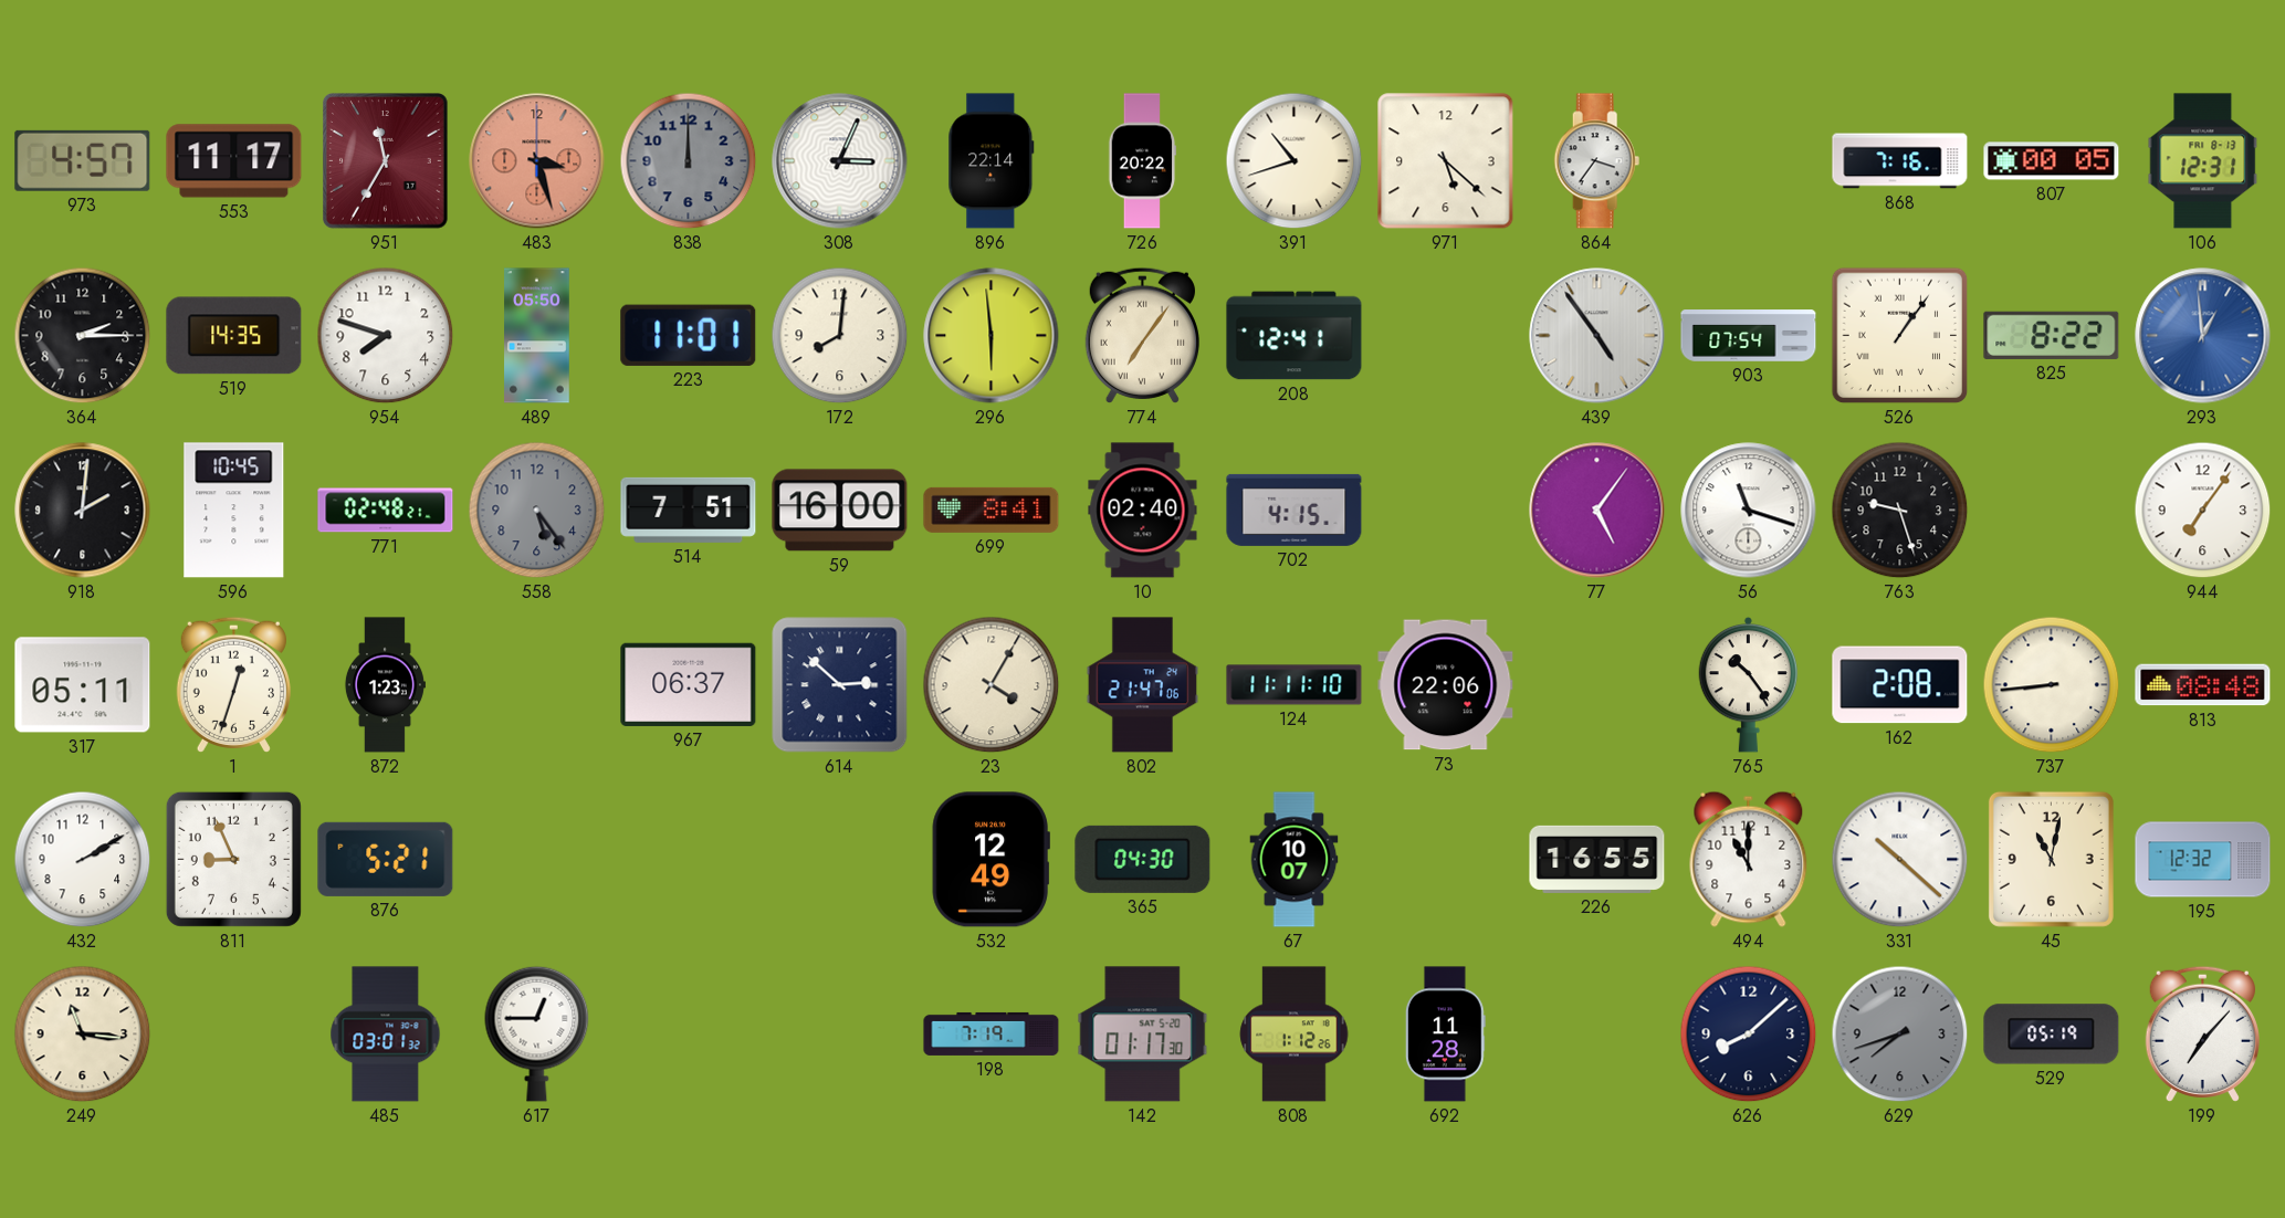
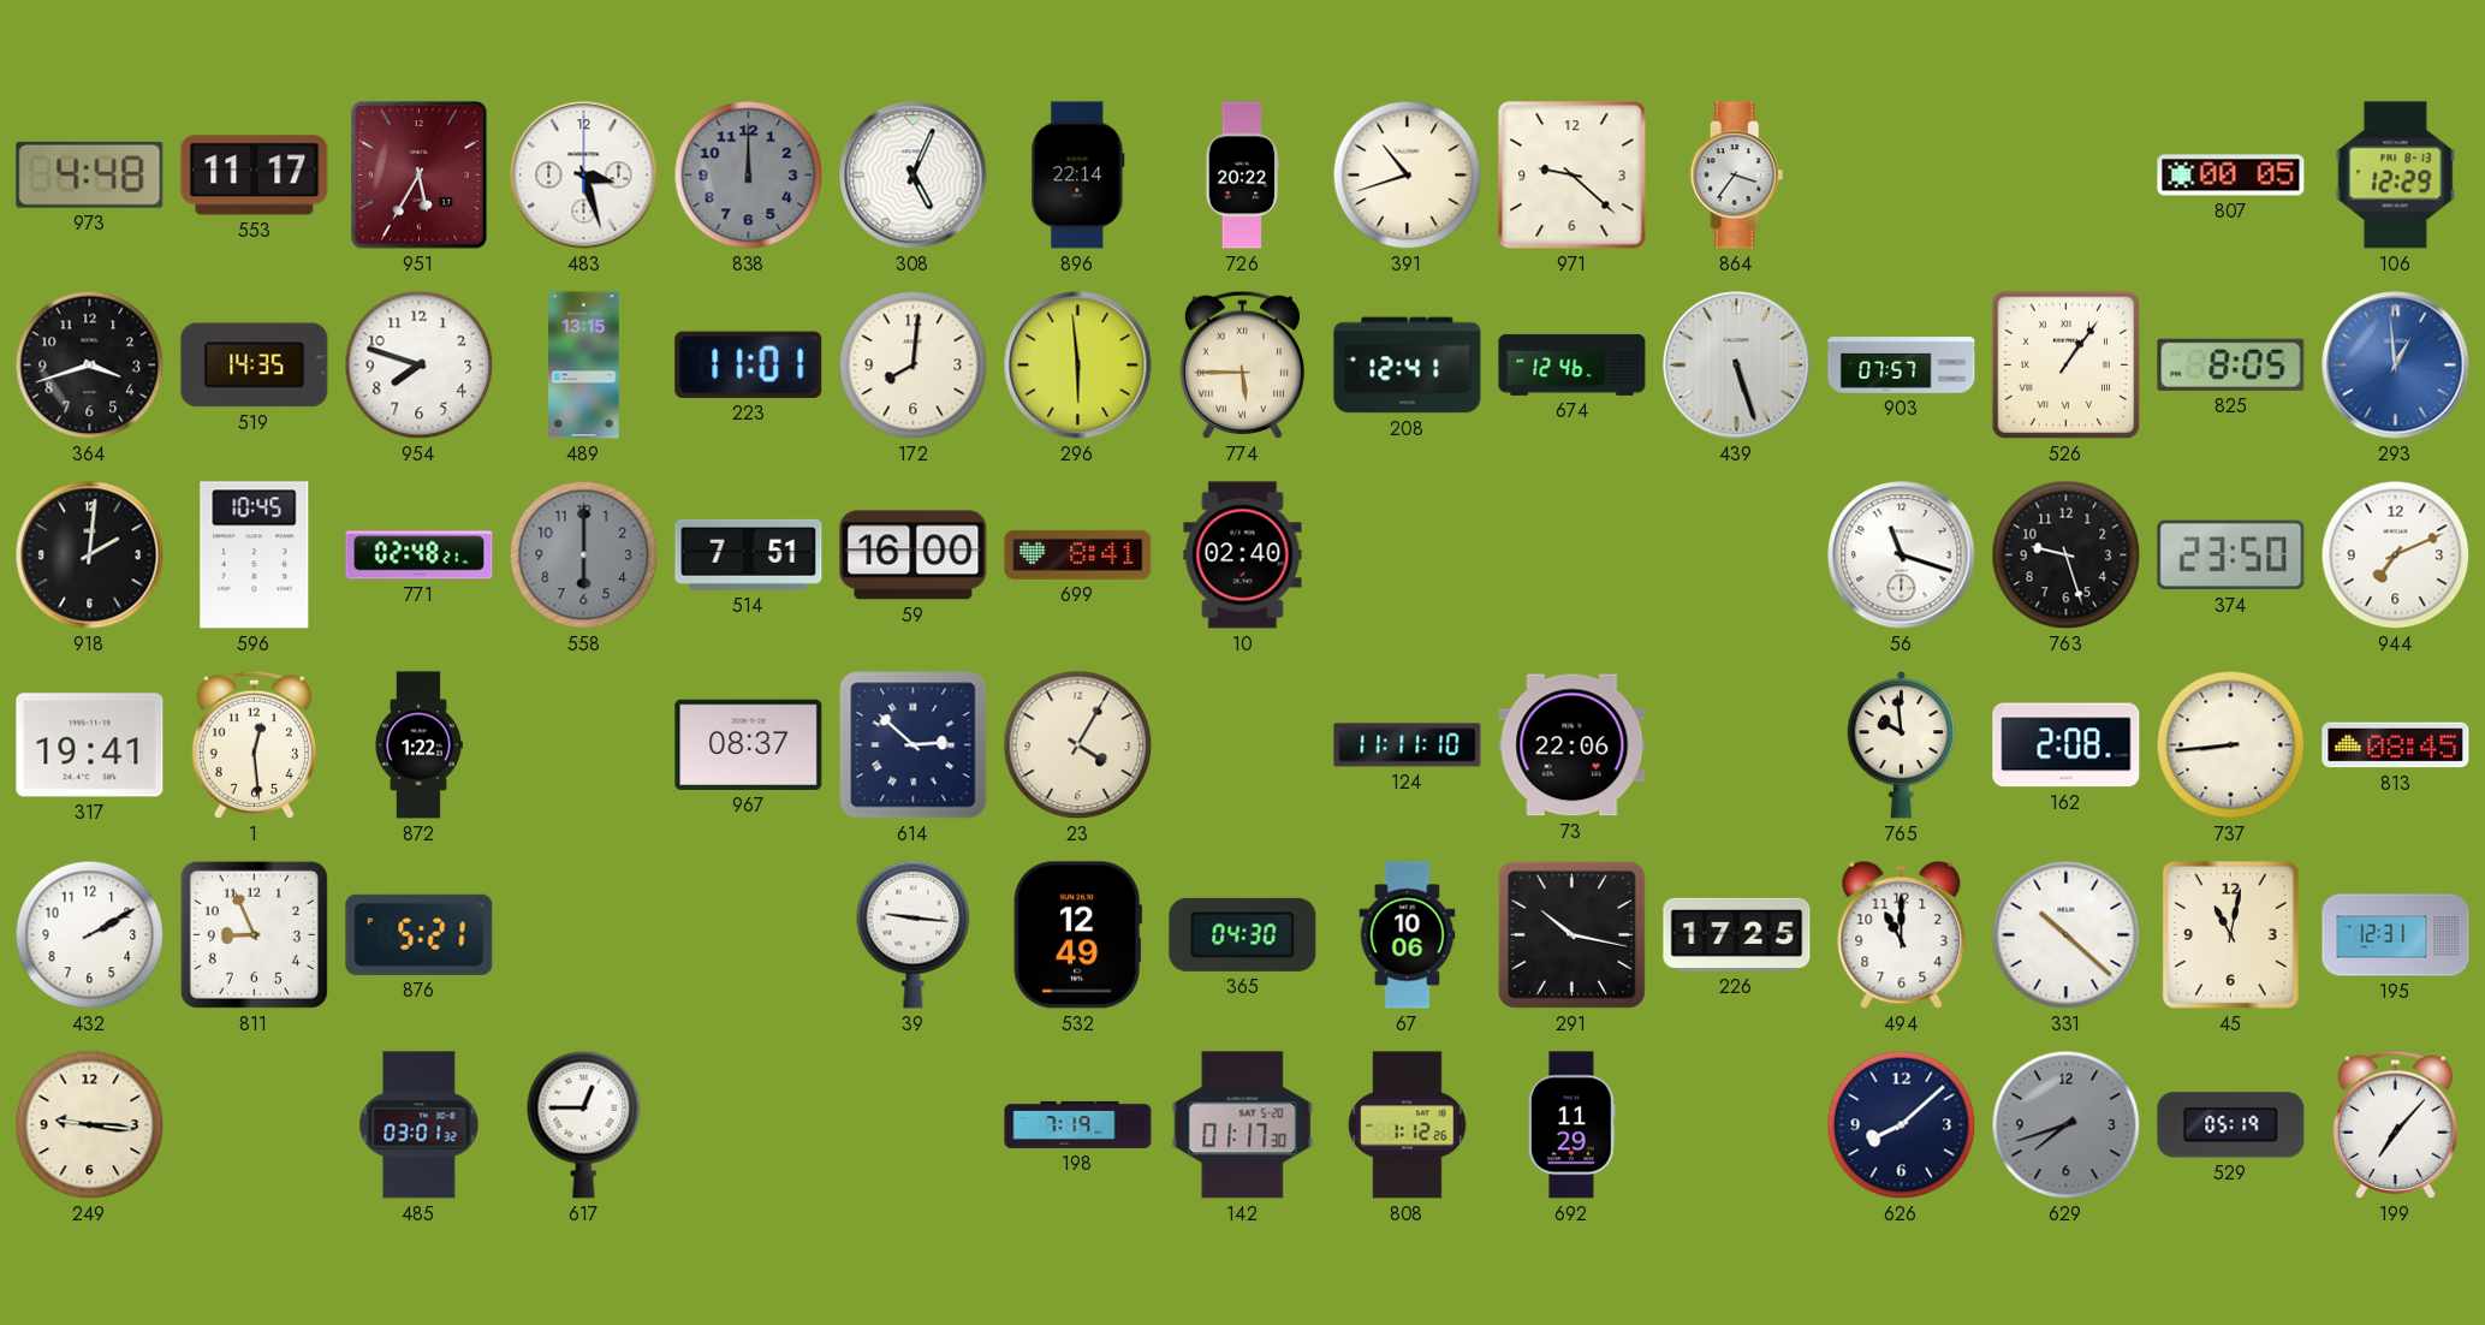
973: 4:57 -> 4:48
951: 11:35 -> 5:35
483 dial: salmon -> white
308: 3:04 -> 5:04
971: 5:22 -> 9:22
868: 7:16 -> none
106: 12:31 -> 12:29
364: 2:15 -> 3:42
489: 05:50 -> 13:15
774: 7:06 -> 5:45
674: none -> 12:46
439: 4:54 -> 5:27
903: 07:54 -> 07:57
825: 8:22 -> 8:05
558: 5:24 -> 6:00
702: 4:15 -> none
77: 5:06 -> none
374: none -> 23:50
944: 7:06 -> 7:11
317: 05:11 -> 19:41
1: 12:33 -> 12:29
872: 1:23 -> 1:22
967: 06:37 -> 08:37
802: 21:47 -> none
765: 10:24 -> 9:59
813: 08:48 -> 08:45
39: none -> 9:16
67: 10:07 -> 10:06
291: none -> 10:17
226: 16:55 -> 17:25
195: 12:32 -> 12:31
249: 11:16 -> 9:16
692: 11:28 -> 11:29
